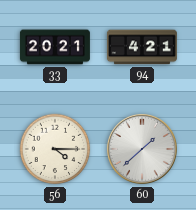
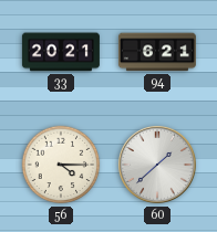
94: 4:21 -> 6:21
